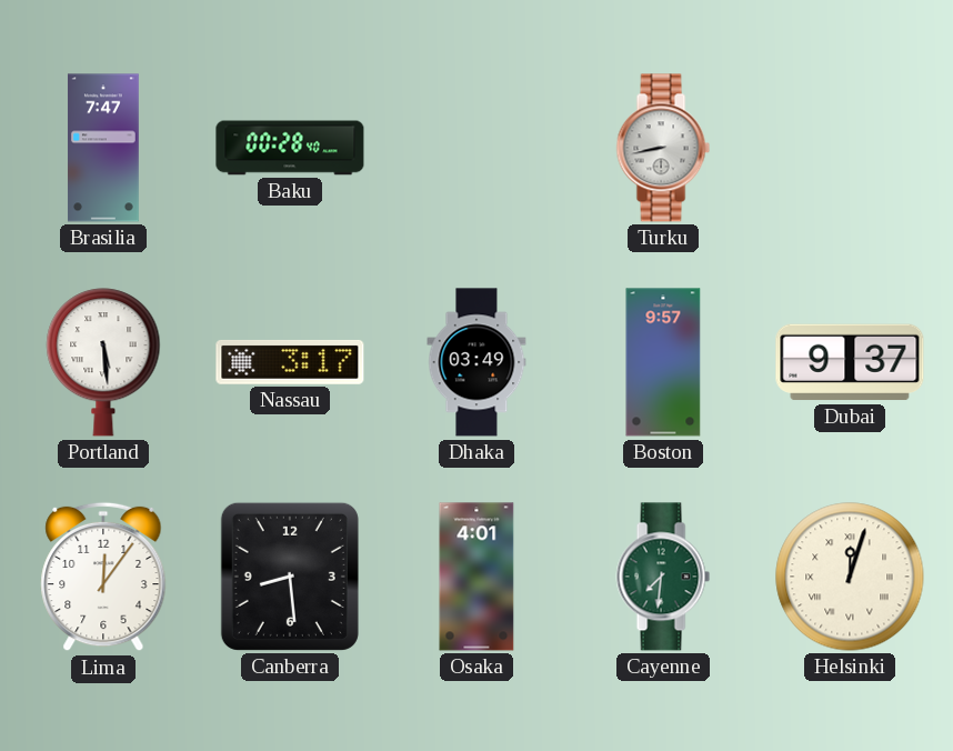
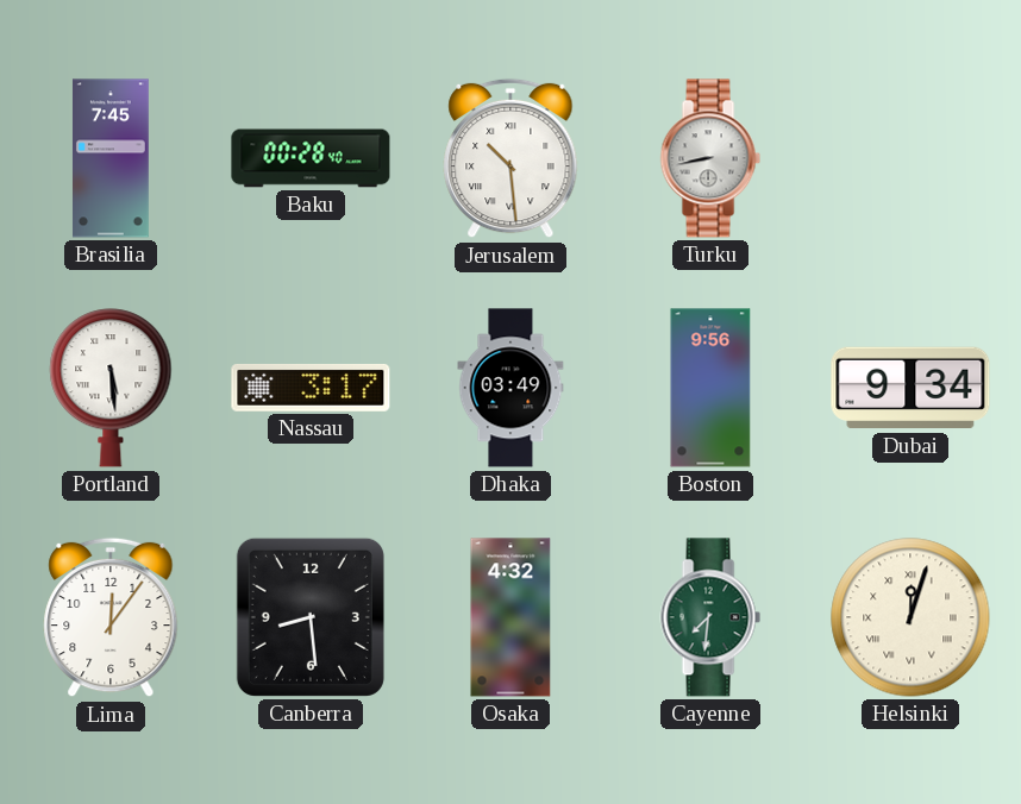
Brasilia: 7:47 -> 7:45
Jerusalem: none -> 10:29
Boston: 9:57 -> 9:56
Dubai: 9:37 -> 9:34
Osaka: 4:01 -> 4:32
